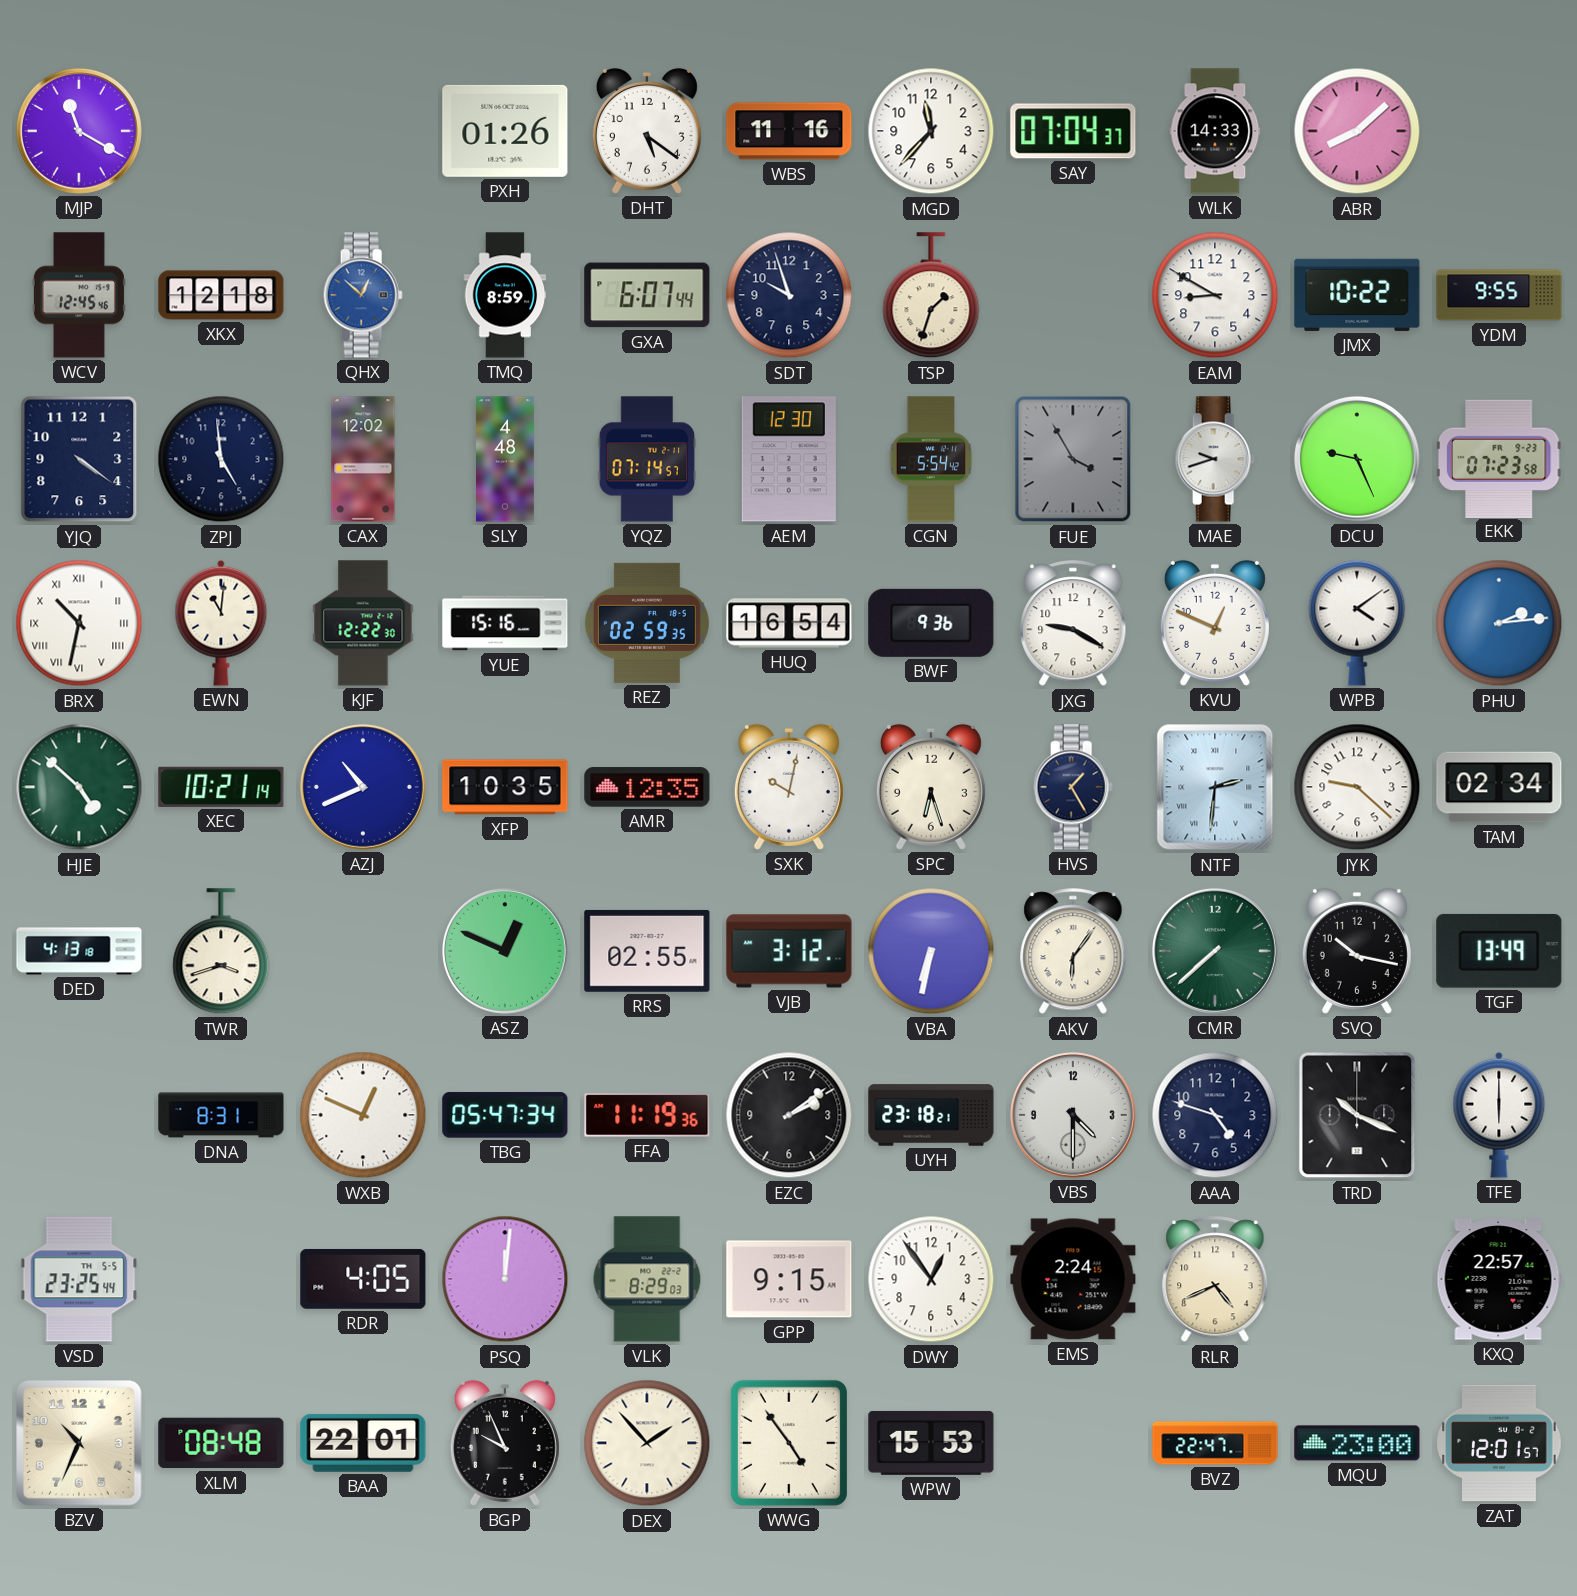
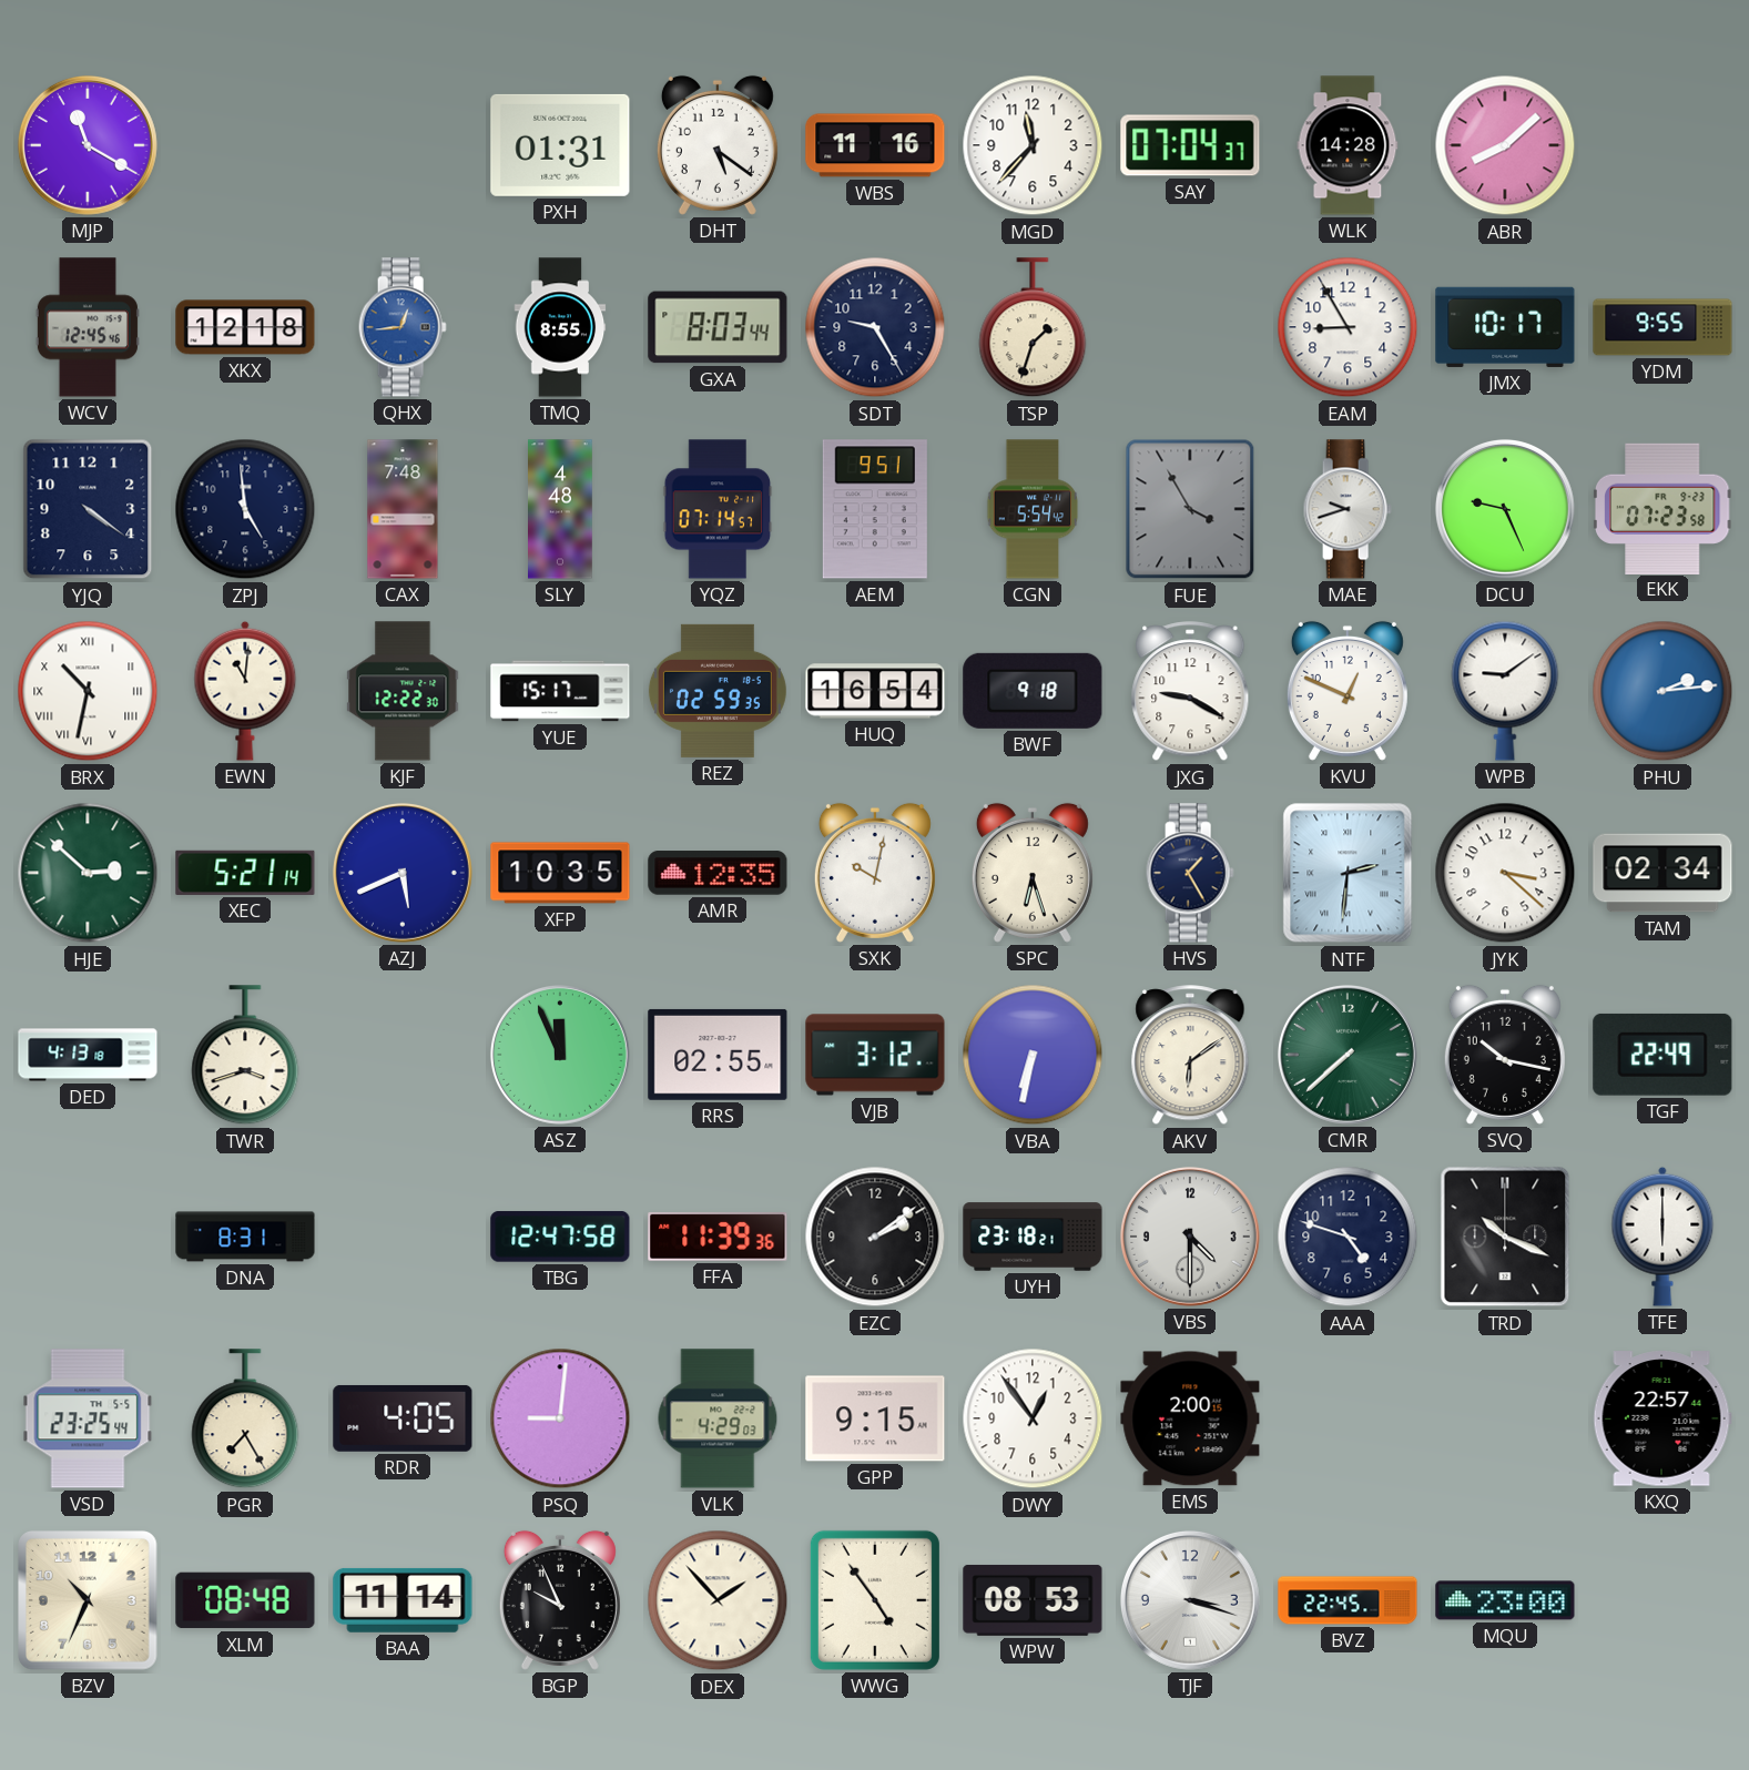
PXH: 01:26 -> 01:31
WLK: 14:33 -> 14:28
QHX: 12:52 -> 12:44
TMQ: 8:59 -> 8:55
GXA: 6:07 -> 8:03
SDT: 9:57 -> 9:25
EAM: 8:50 -> 8:55
JMX: 10:22 -> 10:17
CAX: 12:02 -> 7:48
AEM: 12:30 -> 9:51
YUE: 15:16 -> 15:17
BWF: 9:36 -> 9:18
WPB: 4:09 -> 9:09
HJE: 4:52 -> 2:52
XEC: 10:21 -> 5:21
AZJ: 10:41 -> 5:41
JYK: 9:22 -> 3:22
ASZ: 12:49 -> 11:56
AKV: 6:06 -> 6:09
TGF: 13:49 -> 22:49
WXB: 12:49 -> none
TBG: 05:47 -> 12:47
FFA: 11:19 -> 11:39
PGR: none -> 7:25
PSQ: 12:01 -> 9:01
VLK: 8:29 -> 4:29
EMS: 2:24 -> 2:00
RLR: 4:41 -> none
BAA: 22:01 -> 11:14
WPW: 15:53 -> 08:53
TJF: none -> 3:18
BVZ: 22:47 -> 22:45
ZAT: 12:01 -> none
